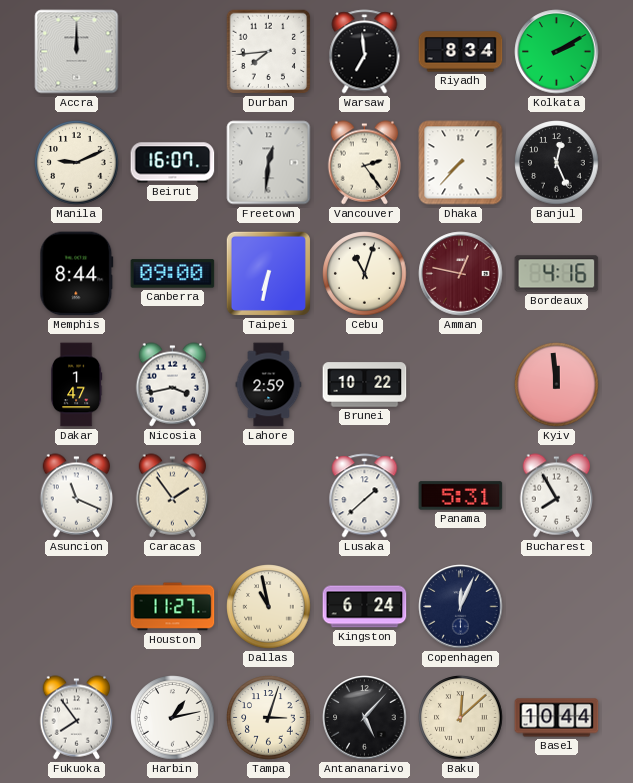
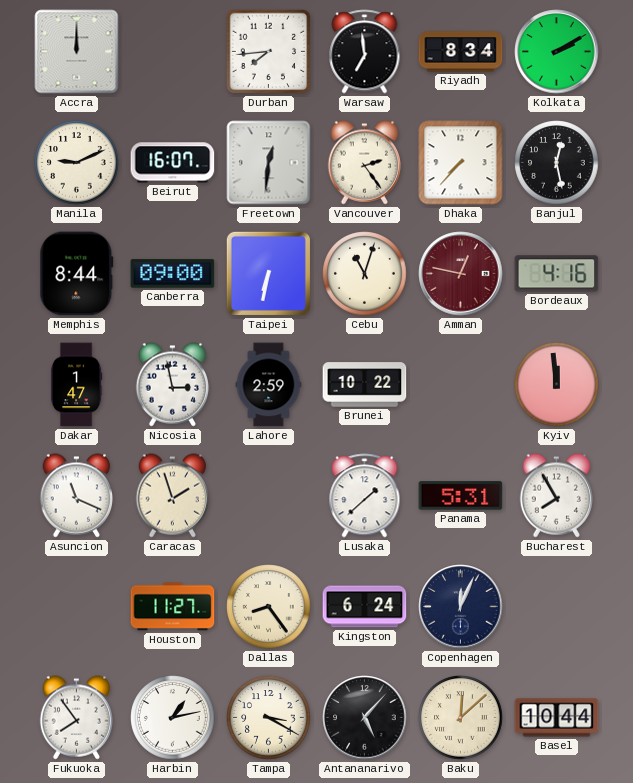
Banjul: 12:26 -> 12:28
Nicosia: 3:43 -> 2:58
Caracas: 1:54 -> 1:57
Dallas: 10:58 -> 8:24
Tampa: 3:03 -> 3:20
